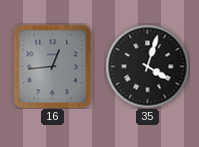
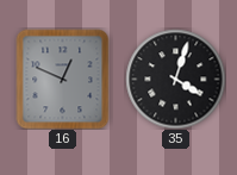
16: 12:44 -> 12:49
